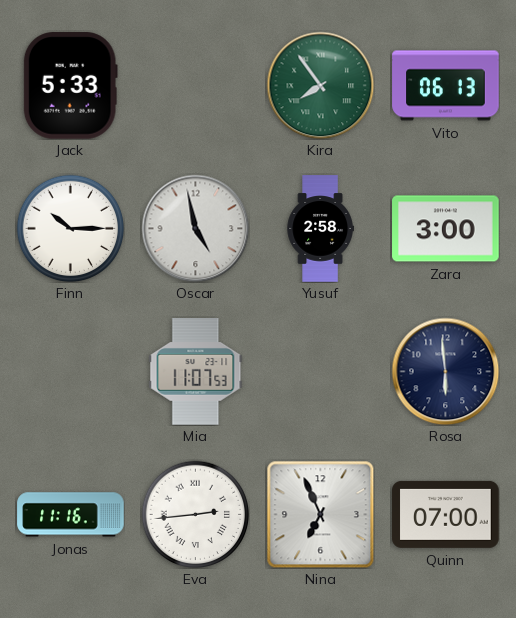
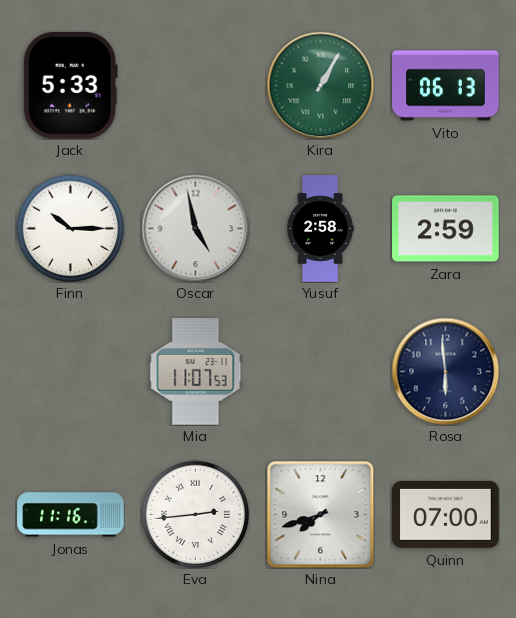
Kira: 7:54 -> 1:05
Zara: 3:00 -> 2:59
Nina: 6:56 -> 7:42
